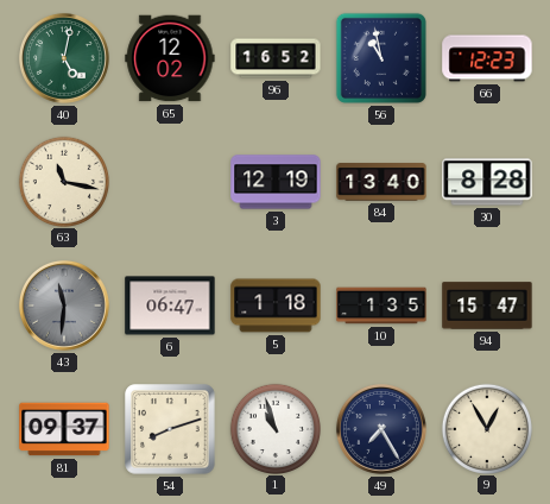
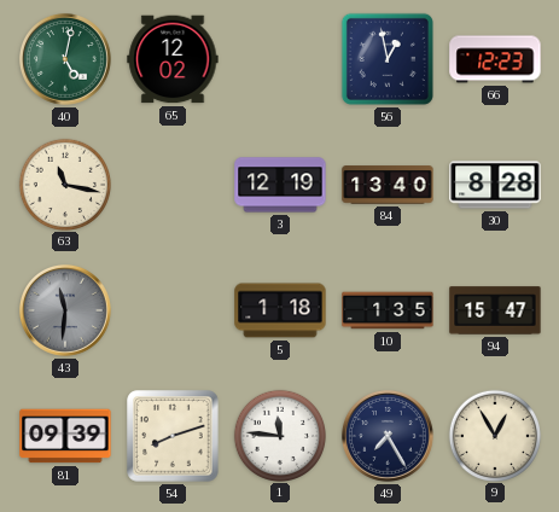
96: 16:52 -> none
56: 10:58 -> 12:58
6: 06:47 -> none
81: 09:37 -> 09:39
1: 10:57 -> 11:46
